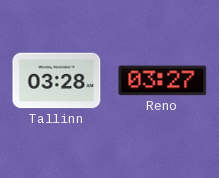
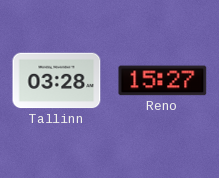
Reno: 03:27 -> 15:27
